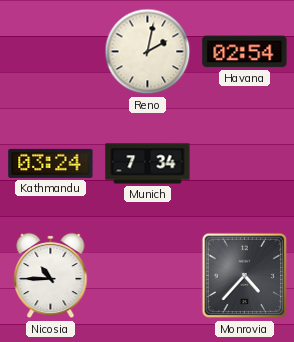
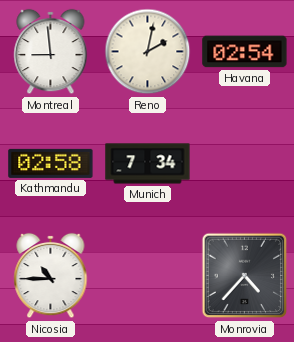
Montreal: none -> 8:59
Kathmandu: 03:24 -> 02:58
